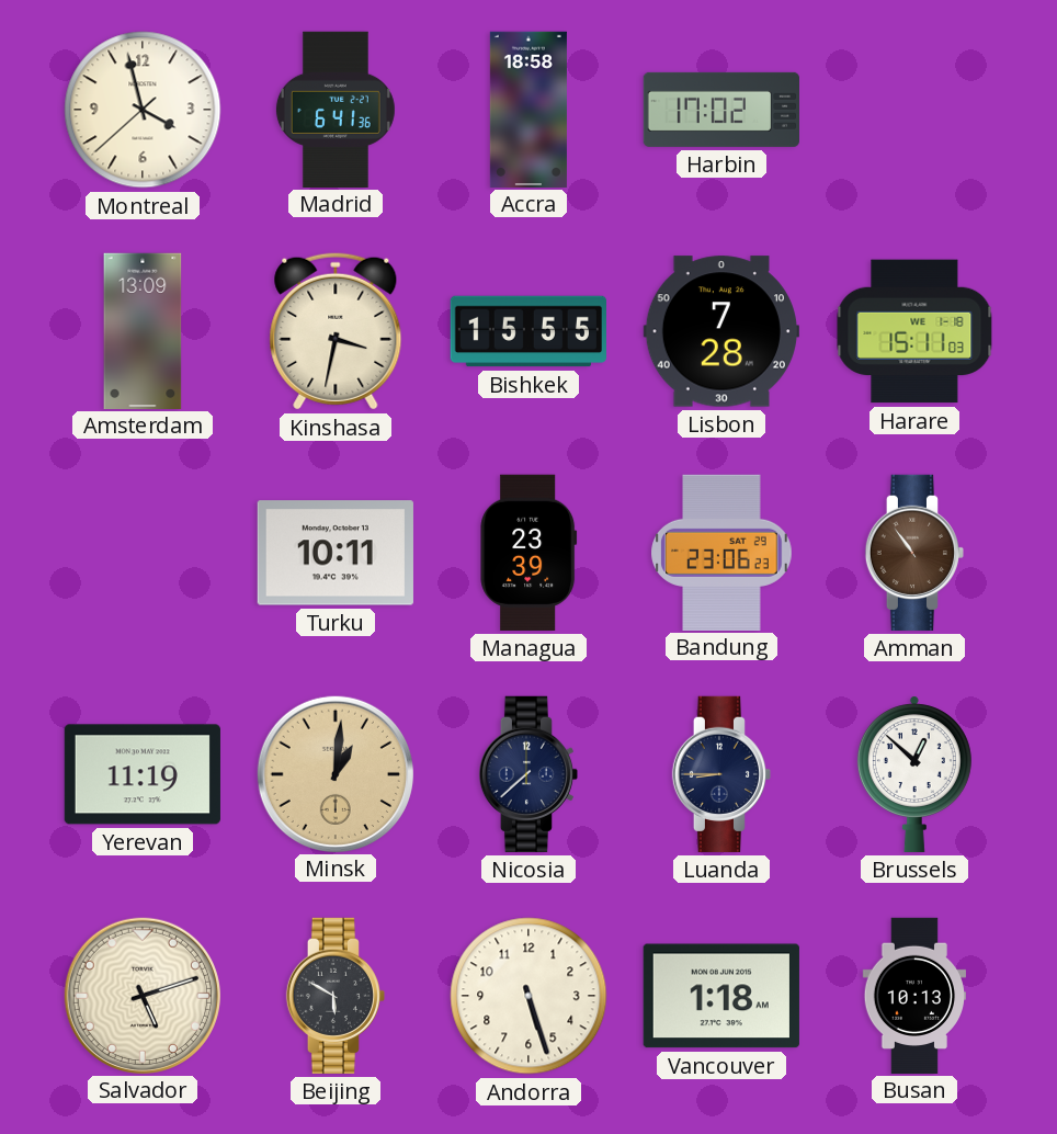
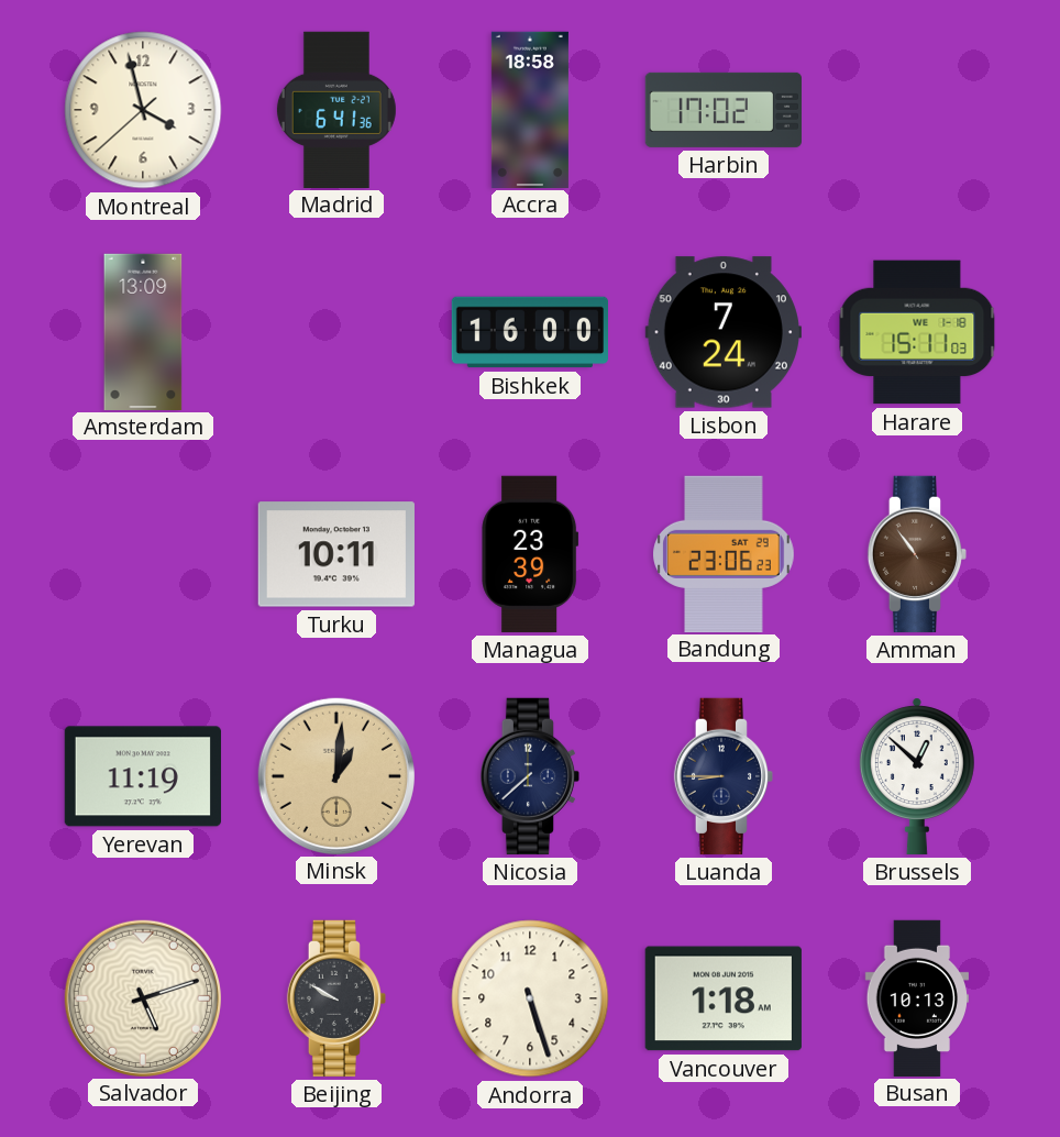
Kinshasa: 3:32 -> none
Bishkek: 15:55 -> 16:00
Lisbon: 7:28 -> 7:24
Beijing: 5:50 -> 9:50
